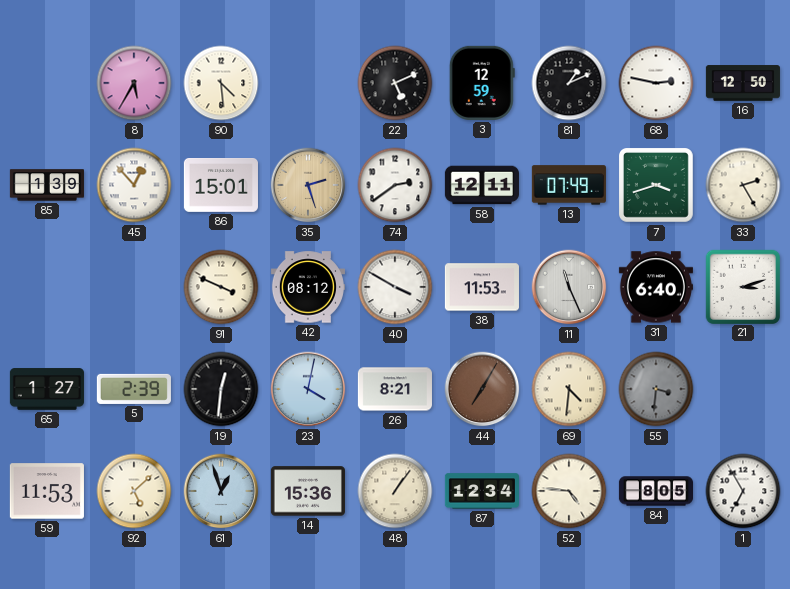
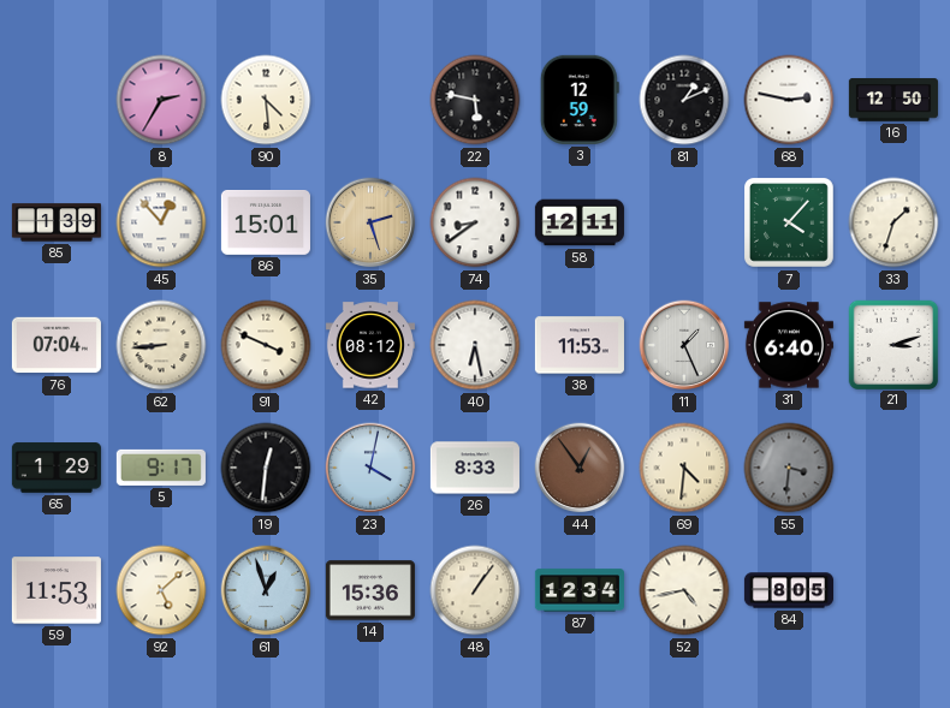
8: 5:35 -> 2:35
22: 5:11 -> 5:47
74: 2:39 -> 8:39
13: 07:49 -> none
7: 3:42 -> 4:07
33: 2:25 -> 1:33
76: none -> 07:04
62: none -> 8:44
40: 3:50 -> 6:28
11: 11:26 -> 1:26
65: 1:27 -> 1:29
5: 2:39 -> 9:17
26: 8:21 -> 8:33
44: 7:05 -> 12:54
52: 4:46 -> 4:43
1: 6:55 -> none
